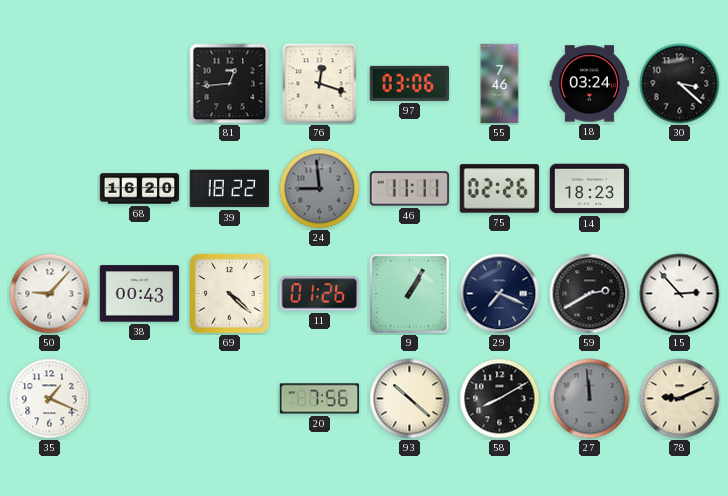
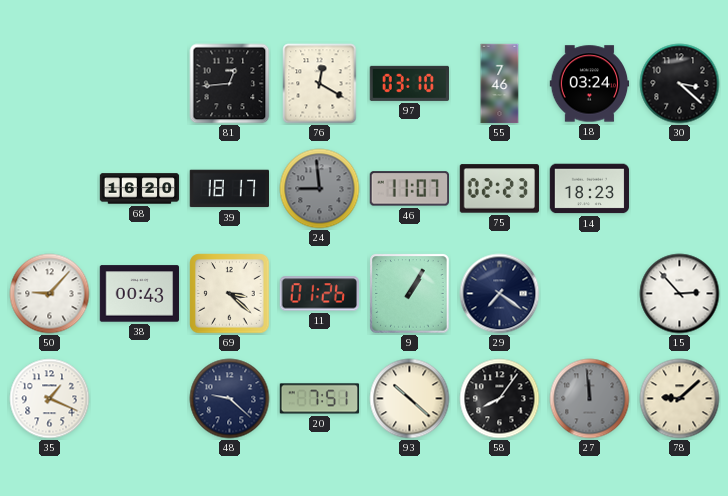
76: 12:18 -> 12:20
97: 03:06 -> 03:10
39: 18:22 -> 18:17
46: 11:11 -> 11:07
75: 02:26 -> 02:23
69: 4:22 -> 3:22
29: 7:19 -> 7:21
59: 2:40 -> none
48: none -> 9:22
20: 7:56 -> 7:51
58: 8:10 -> 8:06
78: 9:11 -> 9:08
